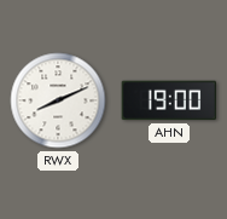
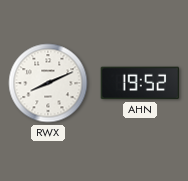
AHN: 19:00 -> 19:52
